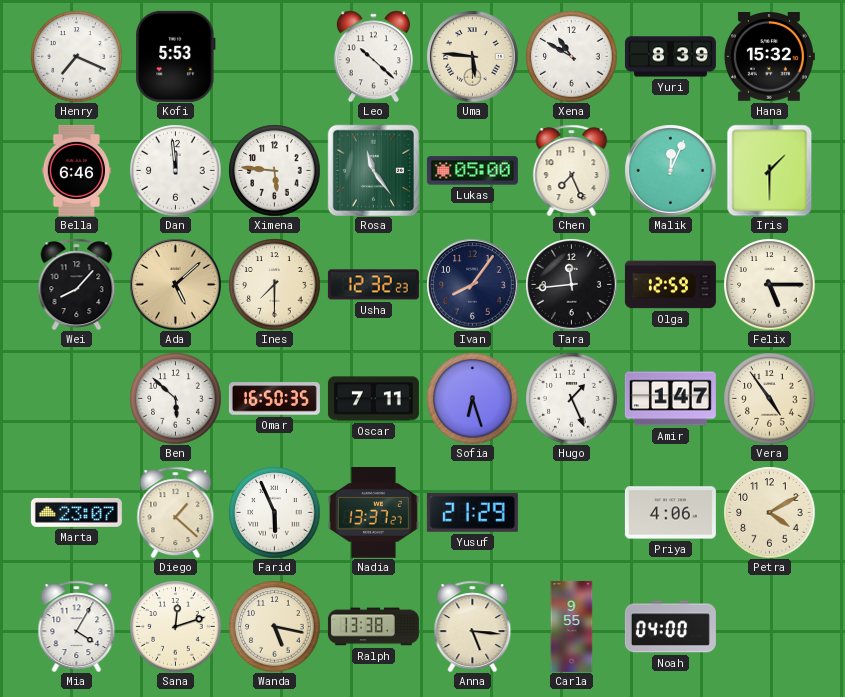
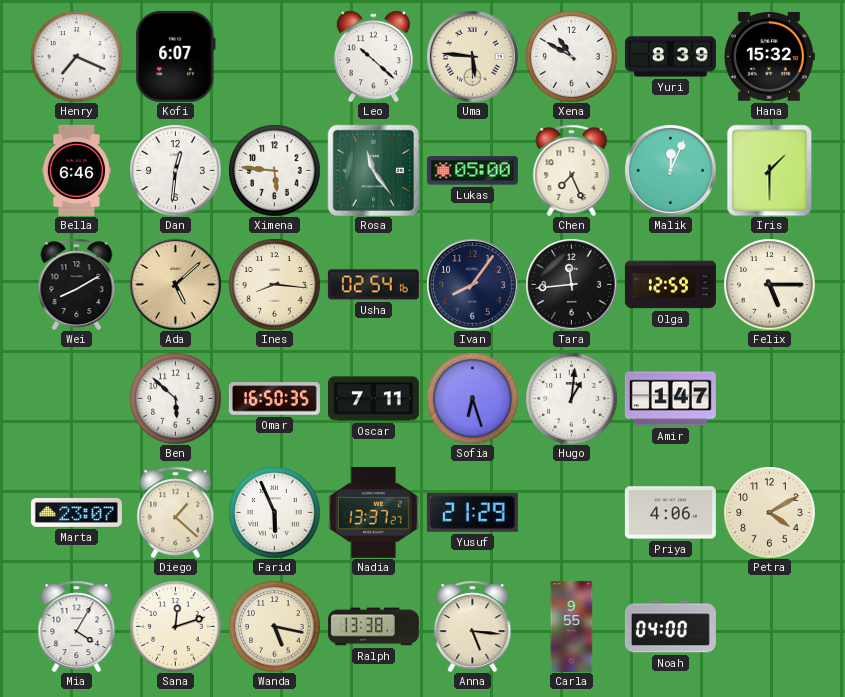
Kofi: 5:53 -> 6:07
Dan: 11:59 -> 12:31
Wei: 8:07 -> 8:10
Ines: 7:30 -> 8:16
Usha: 12:32 -> 02:54
Hugo: 1:26 -> 1:01
Vera: 4:54 -> none
